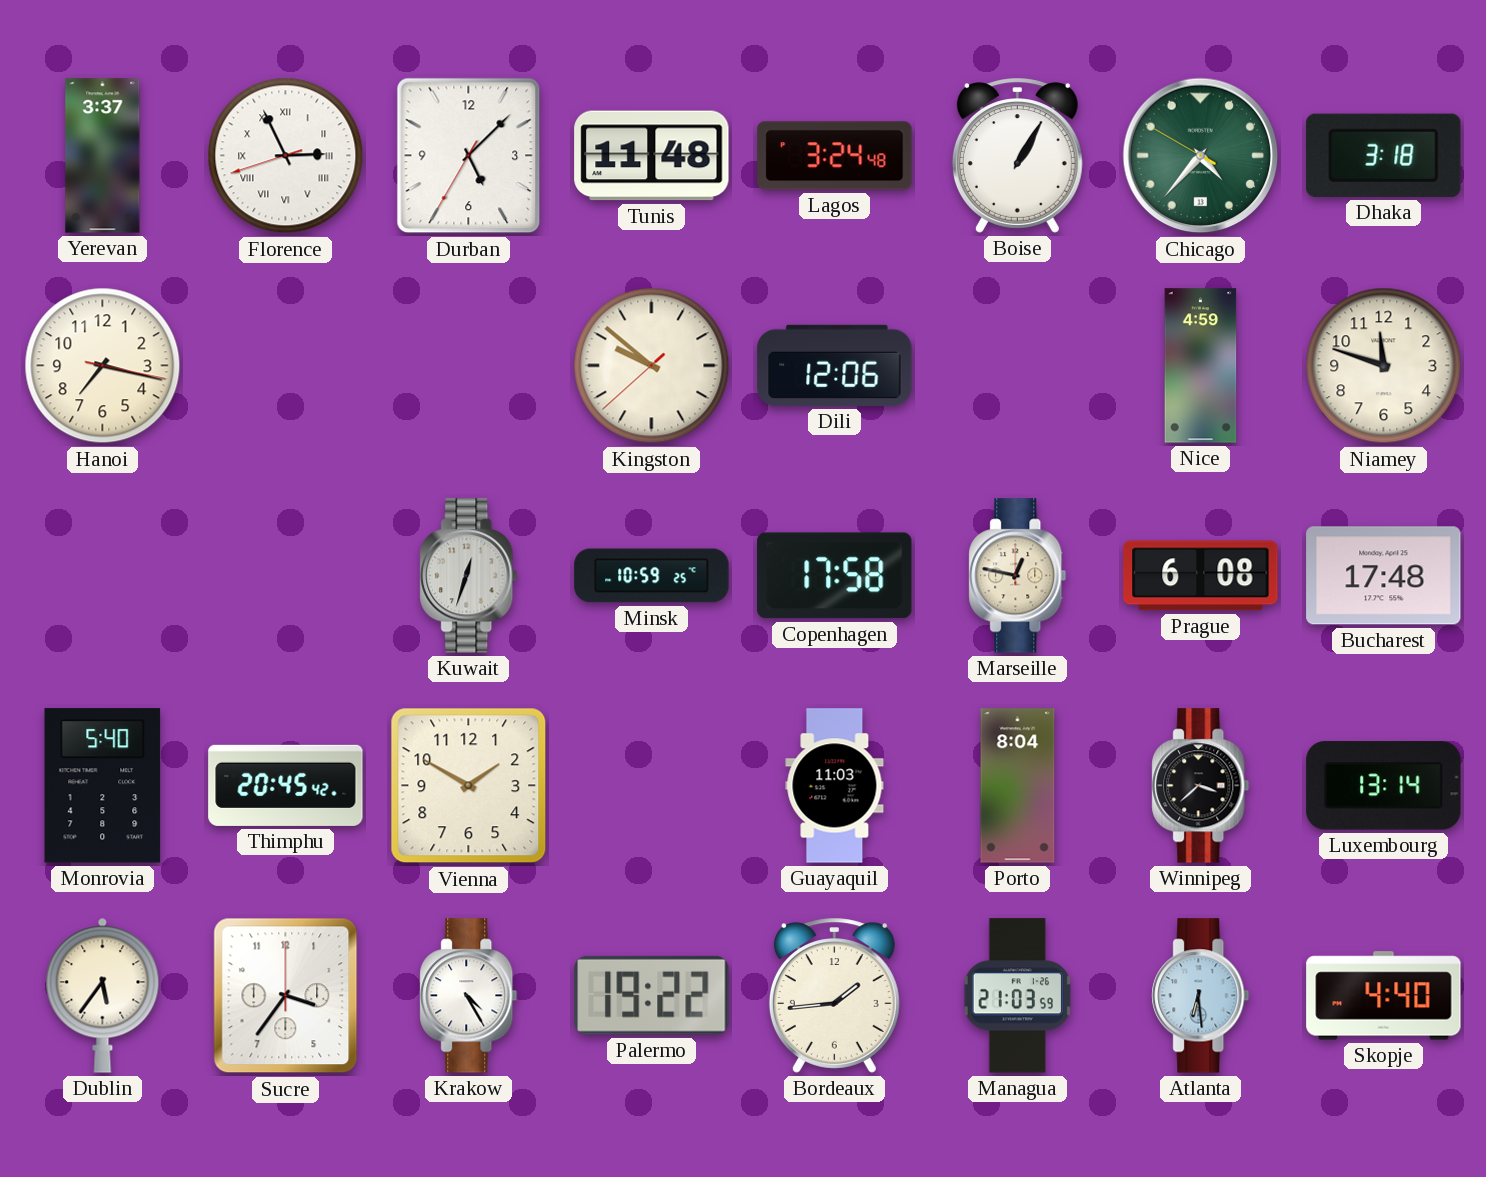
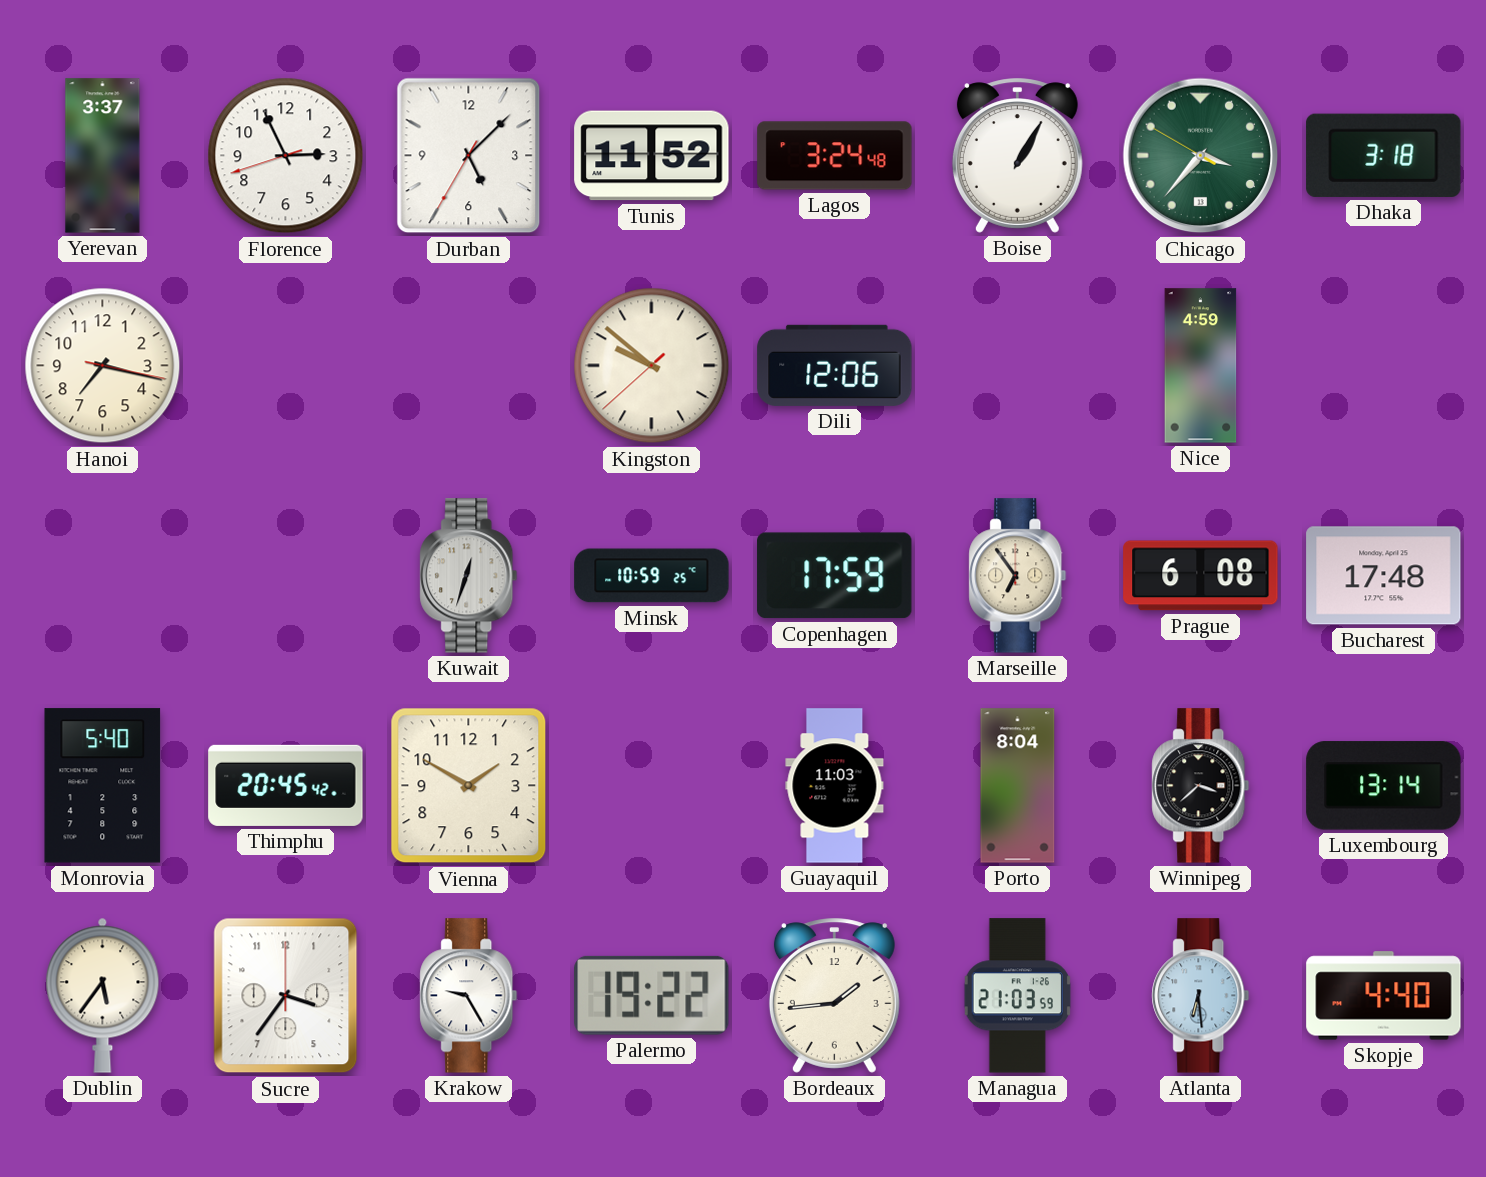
Florence numerals: Roman -> Arabic
Tunis: 11:48 -> 11:52
Chicago: 4:36 -> 3:36
Niamey: 11:48 -> none
Copenhagen: 17:58 -> 17:59
Marseille: 12:47 -> 6:54
Krakow: 4:25 -> 9:25
